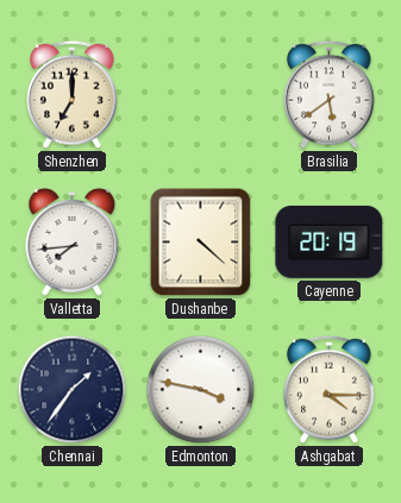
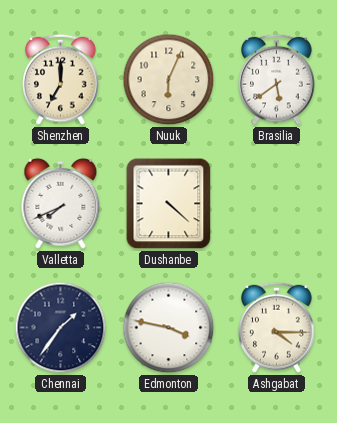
Nuuk: none -> 6:04
Valletta: 7:44 -> 7:41
Cayenne: 20:19 -> none
